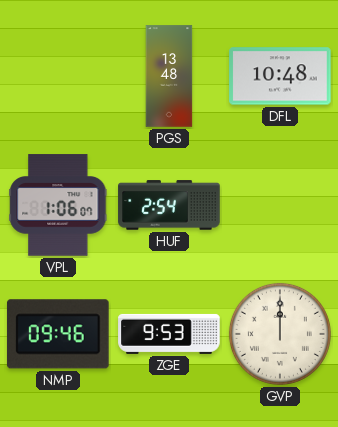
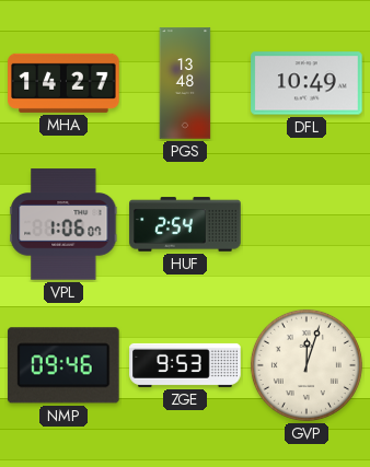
MHA: none -> 14:27
DFL: 10:48 -> 10:49
GVP: 12:00 -> 12:03
